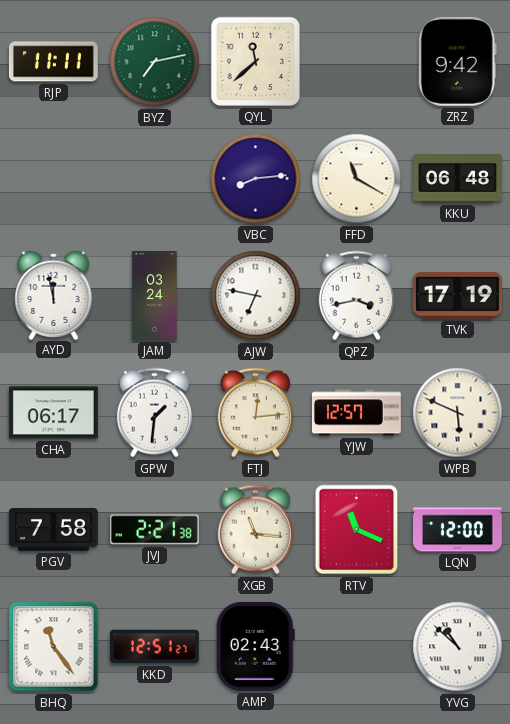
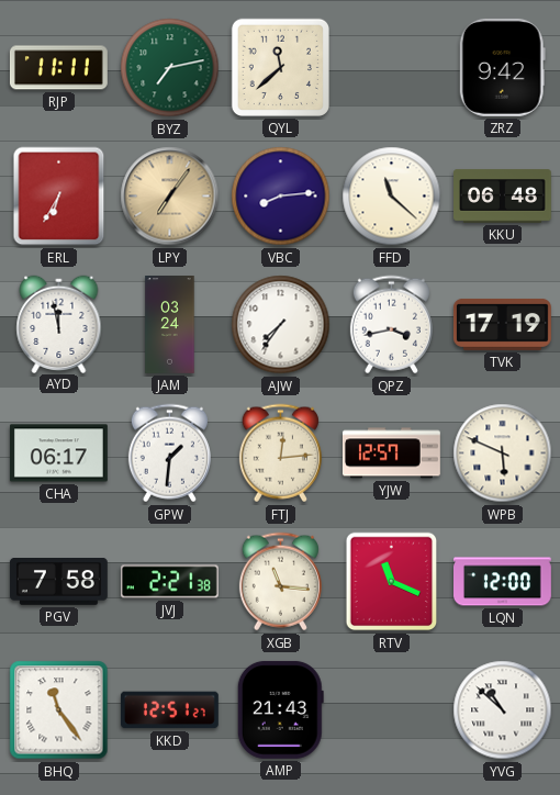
ERL: none -> 6:35
LPY: none -> 7:06
FFD: 11:20 -> 11:22
AJW: 6:47 -> 7:36
AMP: 02:43 -> 21:43
